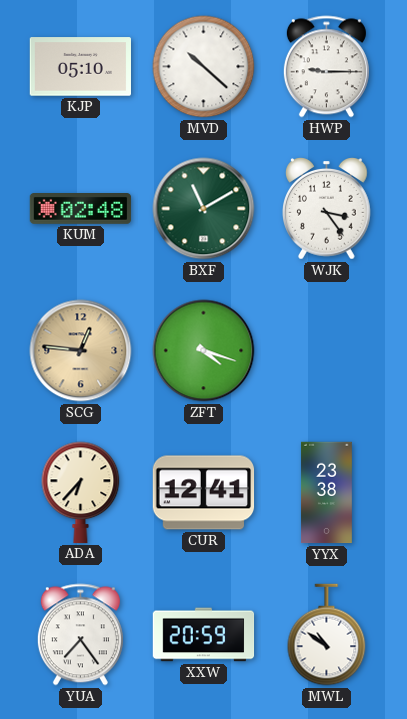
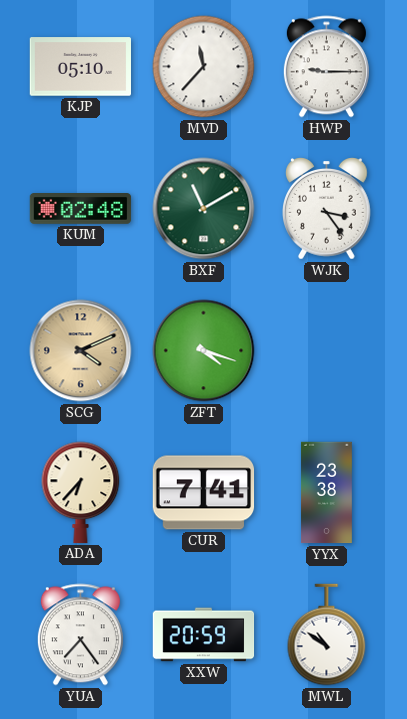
MVD: 10:22 -> 11:37
SCG: 12:46 -> 4:11
CUR: 12:41 -> 7:41
